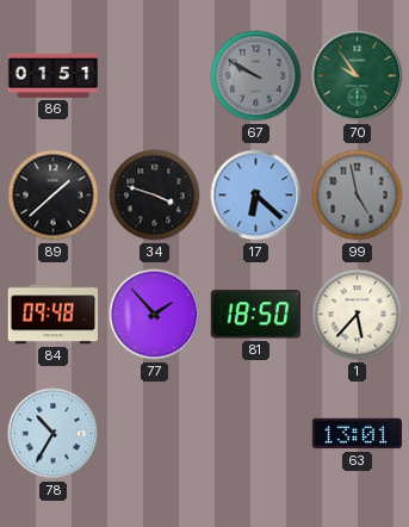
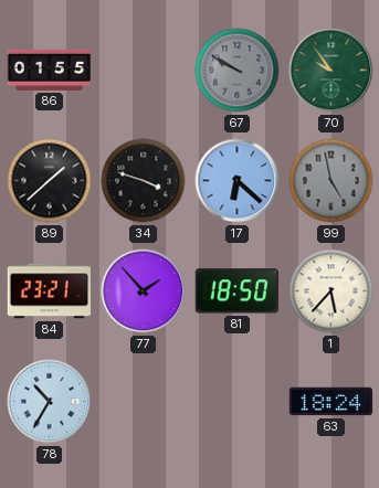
86: 01:51 -> 01:55
84: 09:48 -> 23:21
63: 13:01 -> 18:24
